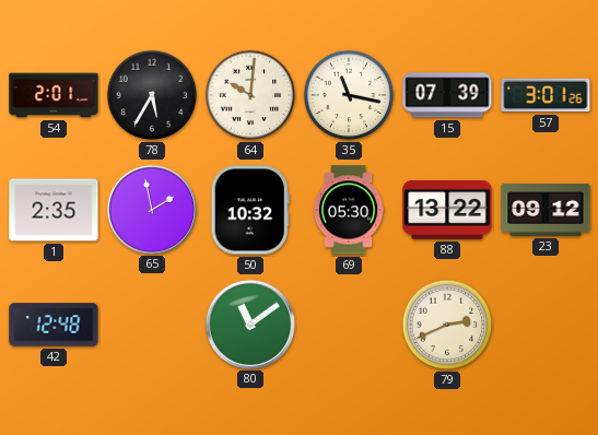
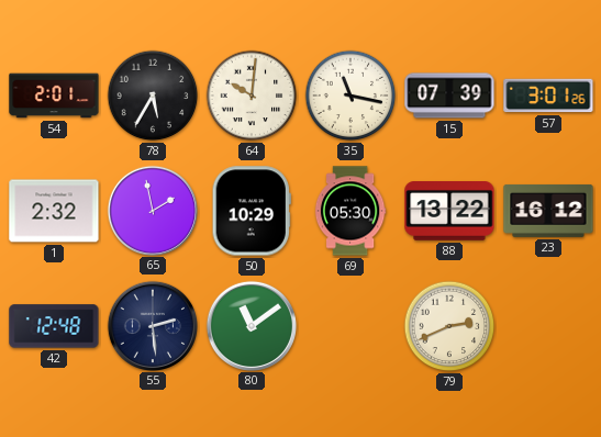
1: 2:35 -> 2:32
50: 10:32 -> 10:29
23: 09:12 -> 16:12
55: none -> 2:29
